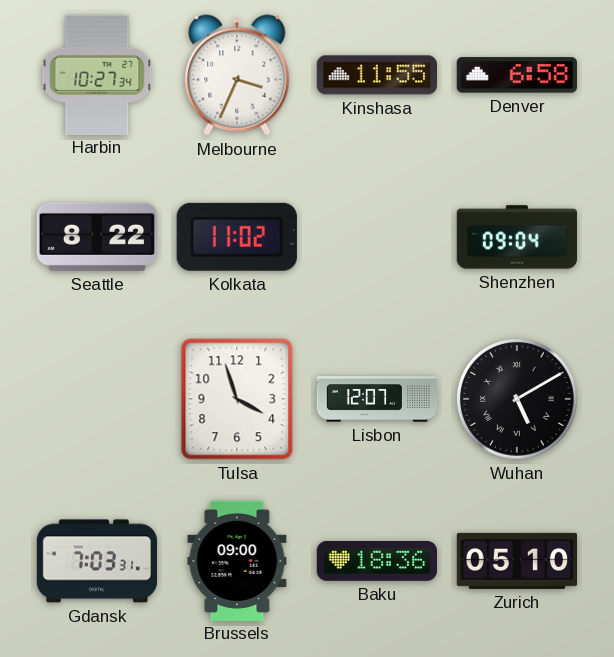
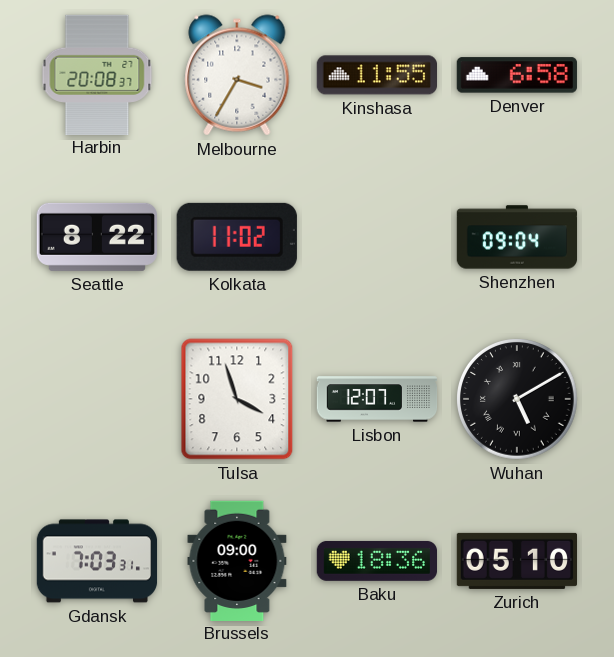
Harbin: 10:27 -> 20:08
Melbourne: 3:34 -> 3:35
